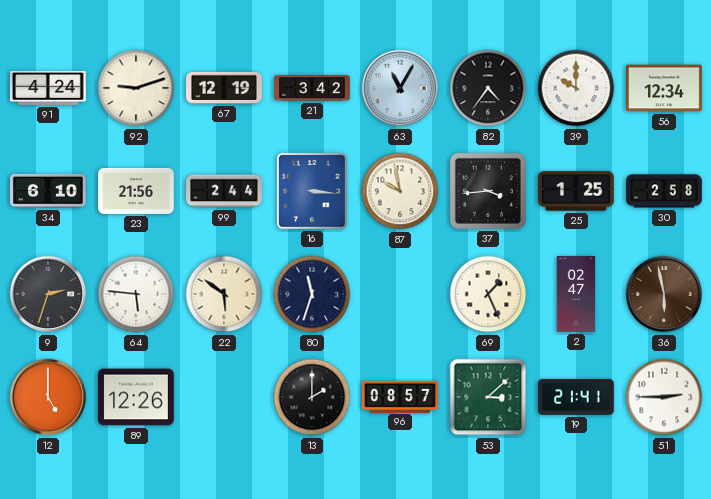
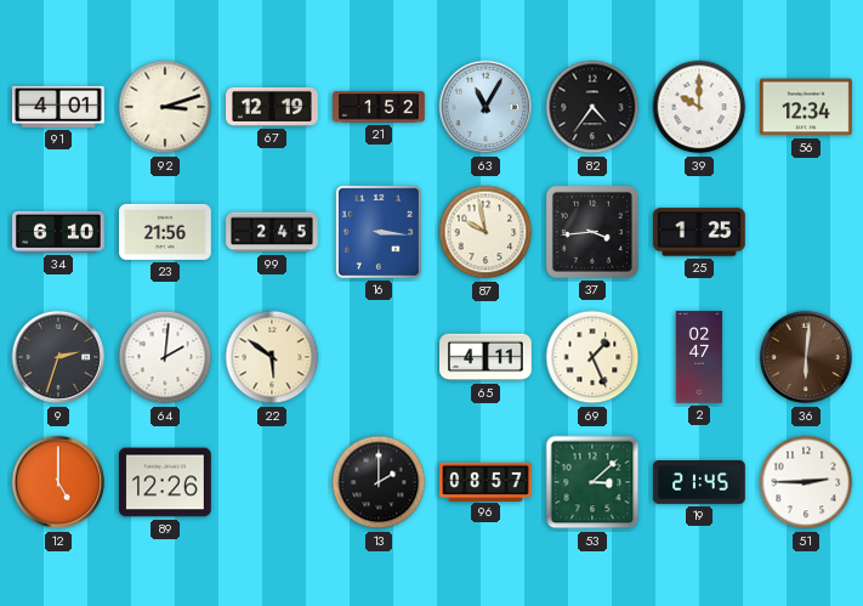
91: 4:24 -> 4:01
92: 9:12 -> 3:12
21: 3:42 -> 1:52
99: 2:44 -> 2:45
30: 2:58 -> none
64: 5:46 -> 2:01
80: 11:33 -> none
65: none -> 4:11
36: 5:58 -> 6:01
19: 21:41 -> 21:45
